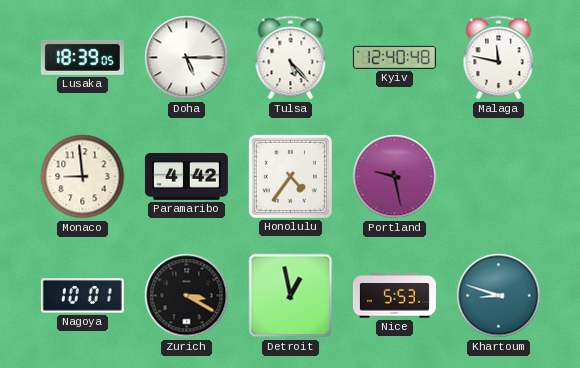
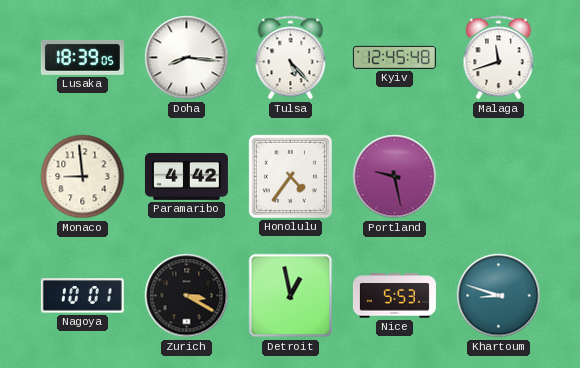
Doha: 5:15 -> 8:16
Kyiv: 12:40 -> 12:45
Malaga: 11:47 -> 11:42
